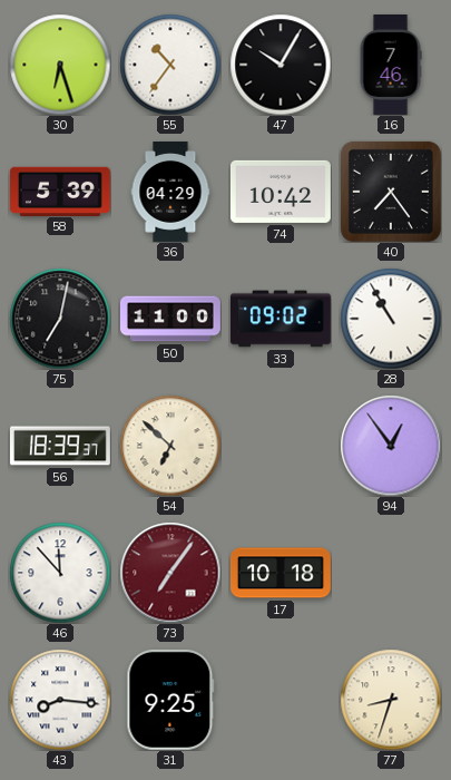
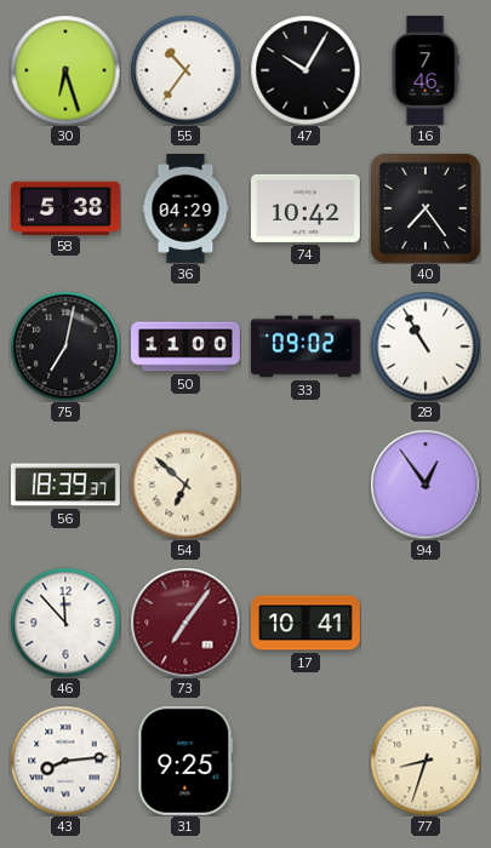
58: 5:39 -> 5:38
17: 10:18 -> 10:41
43: 8:16 -> 8:14
